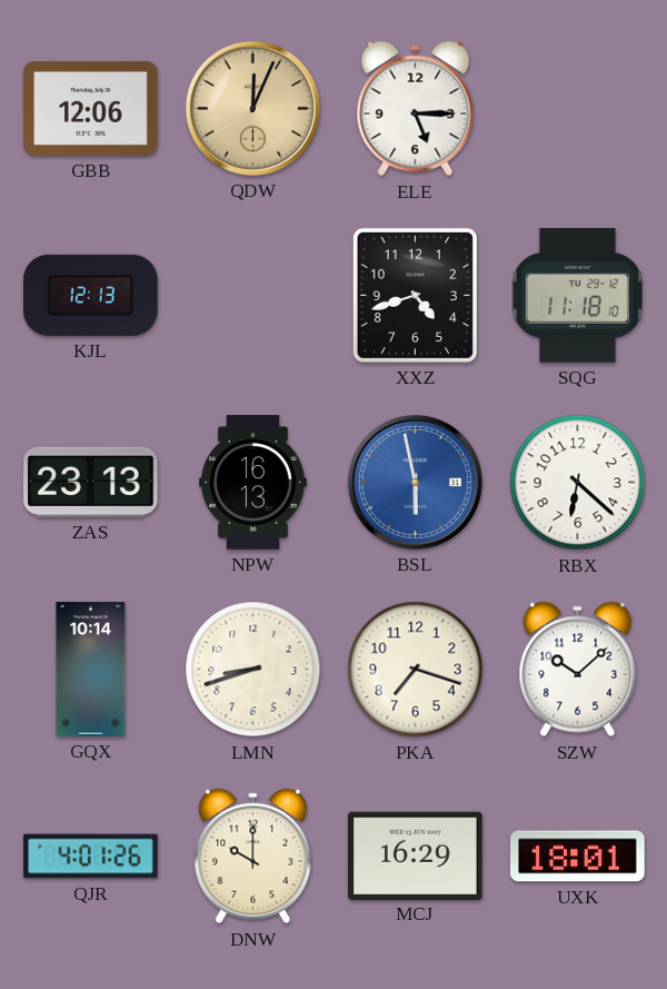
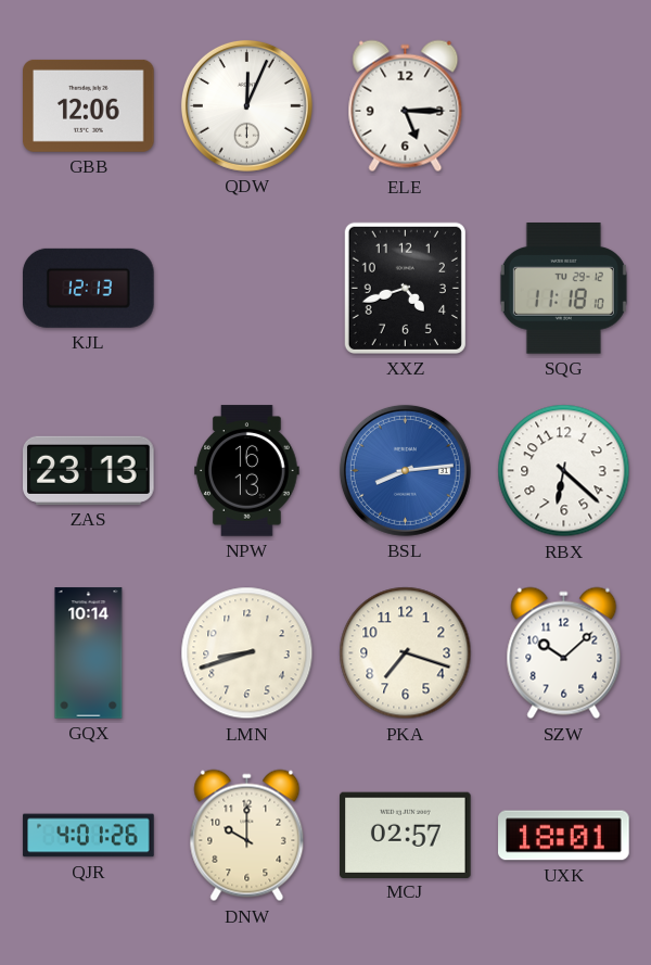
QDW dial: champagne -> white
BSL: 5:58 -> 8:14
MCJ: 16:29 -> 02:57
